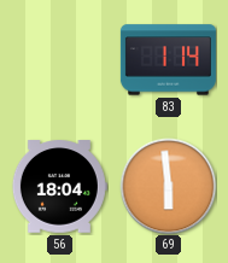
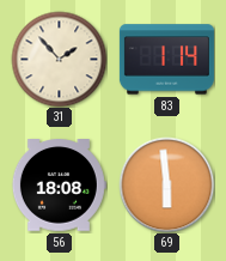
31: none -> 1:53
56: 18:04 -> 18:08
